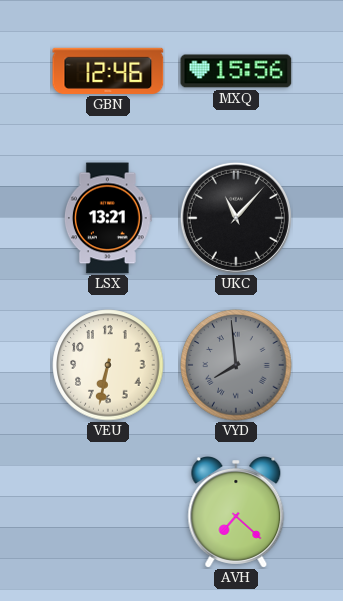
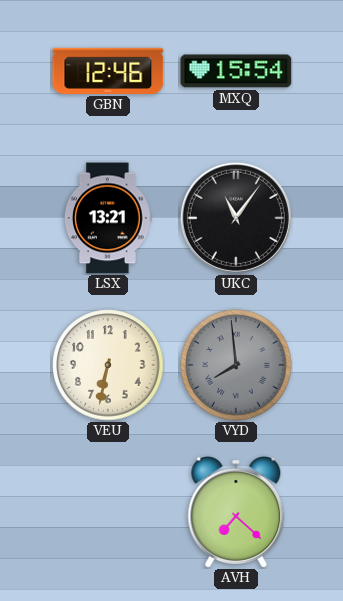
MXQ: 15:56 -> 15:54
UKC: 11:07 -> 11:06
